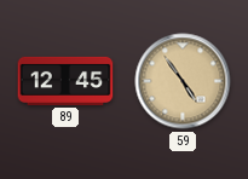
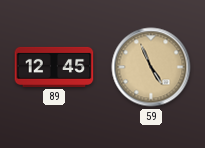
59: 4:54 -> 4:56
